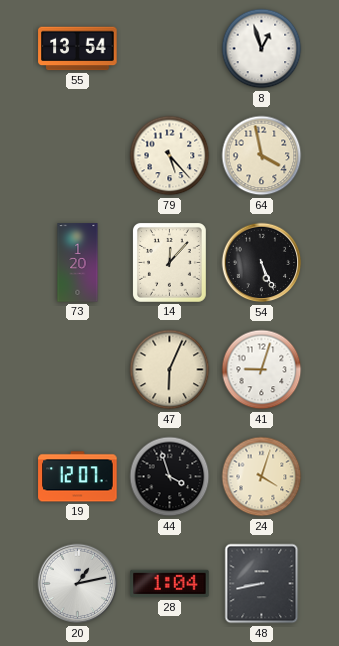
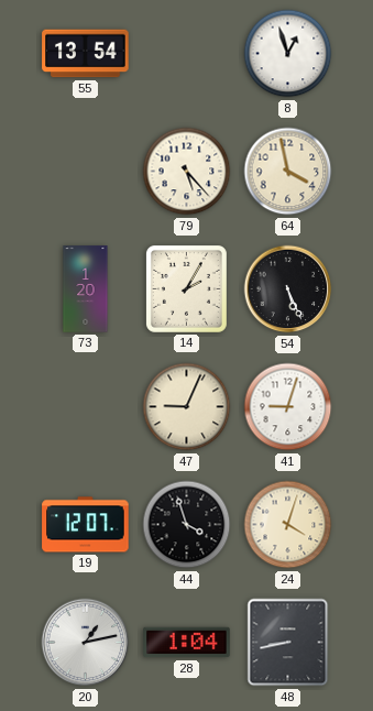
14: 12:07 -> 2:05
47: 6:04 -> 9:04
